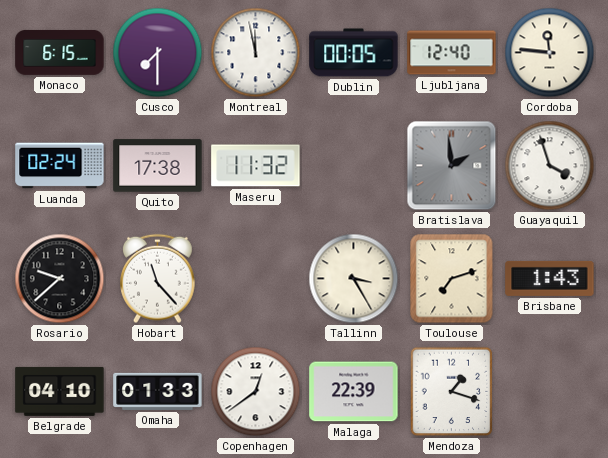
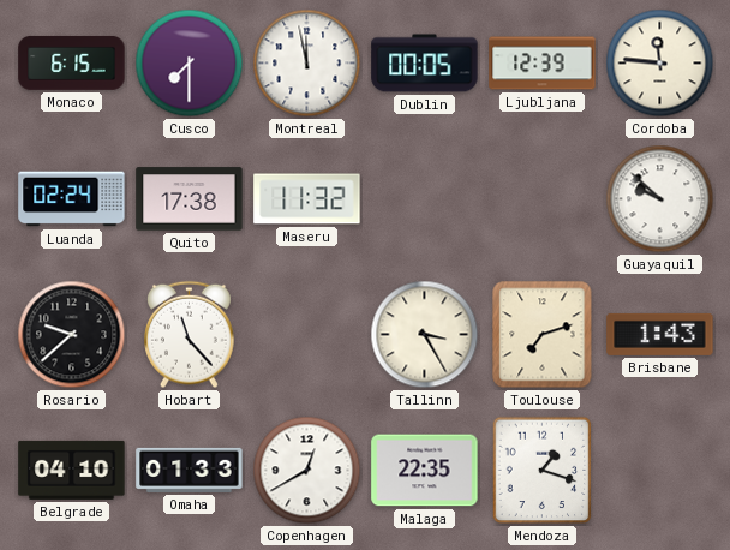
Ljubljana: 12:40 -> 12:39
Bratislava: 1:59 -> none
Guayaquil: 3:57 -> 9:52
Copenhagen: 12:39 -> 12:40
Malaga: 22:39 -> 22:35
